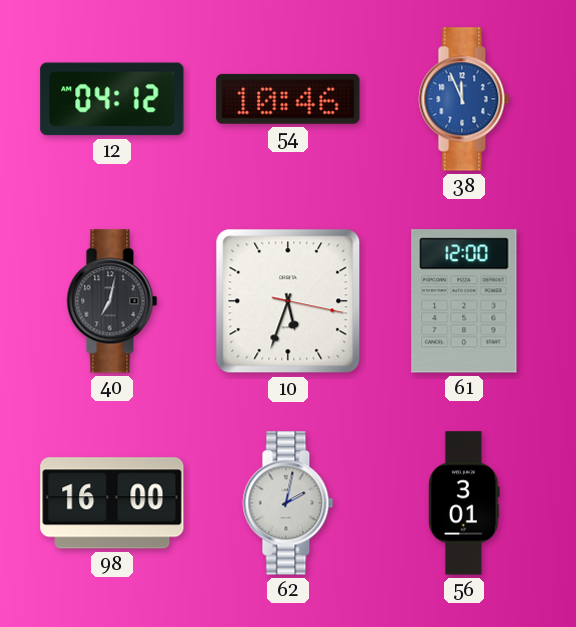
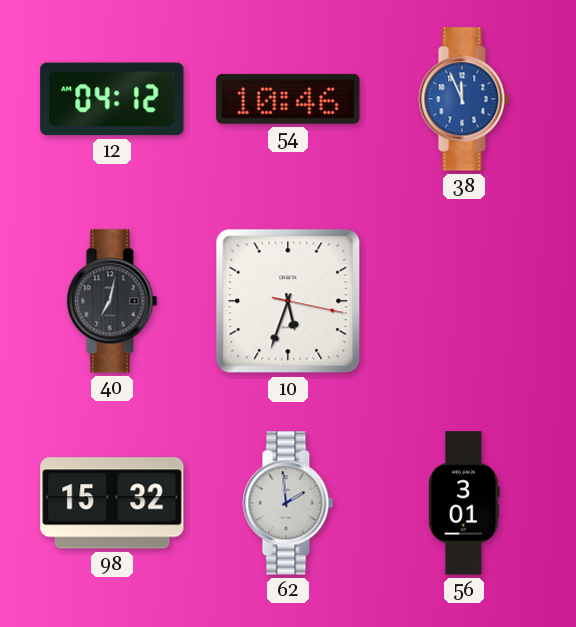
61: 12:00 -> none
98: 16:00 -> 15:32
62: 2:02 -> 1:59
